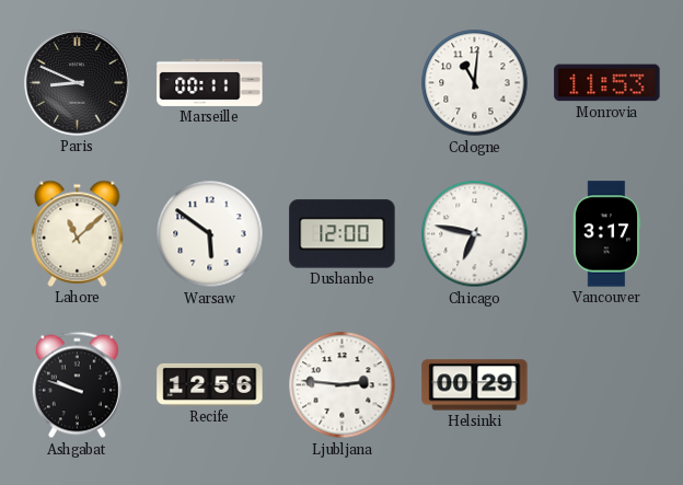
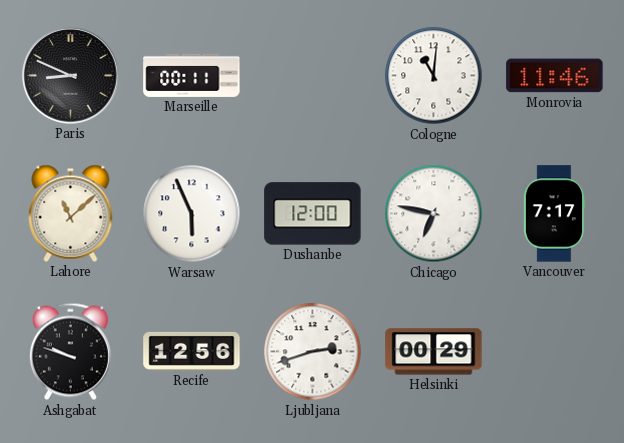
Monrovia: 11:53 -> 11:46
Warsaw: 5:51 -> 5:56
Vancouver: 3:17 -> 7:17
Ljubljana: 2:46 -> 2:42
